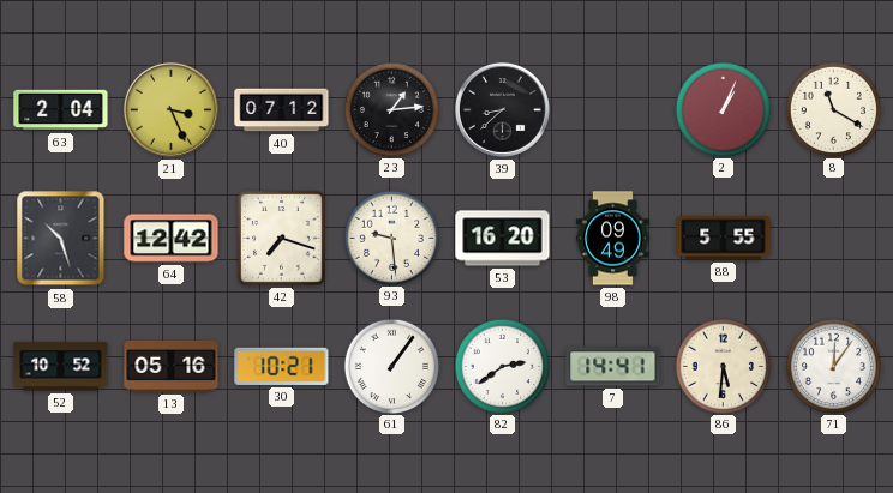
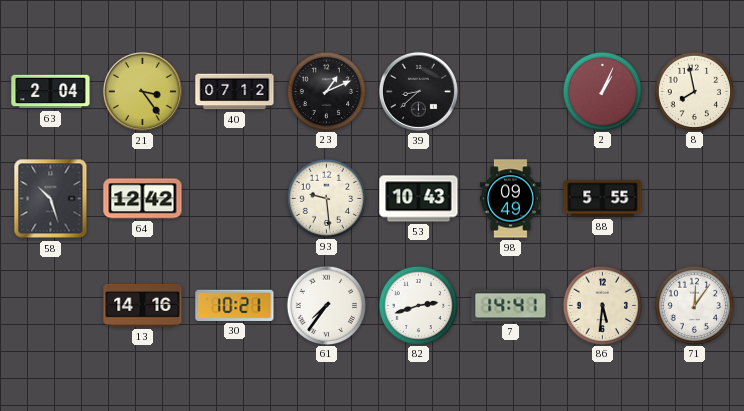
21: 3:26 -> 3:24
23: 1:14 -> 1:11
8: 11:20 -> 7:58
42: 7:18 -> none
53: 16:20 -> 10:43
52: 10:52 -> none
13: 05:16 -> 14:16
61: 1:06 -> 7:36
82: 2:39 -> 2:42
